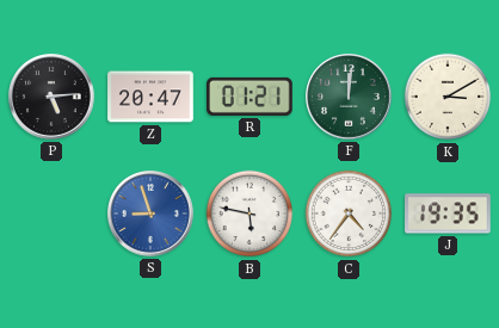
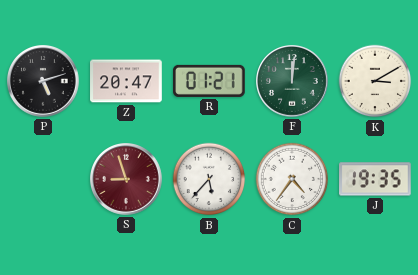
P: 5:14 -> 5:12
S dial: blue -> burgundy
B: 5:47 -> 5:37
